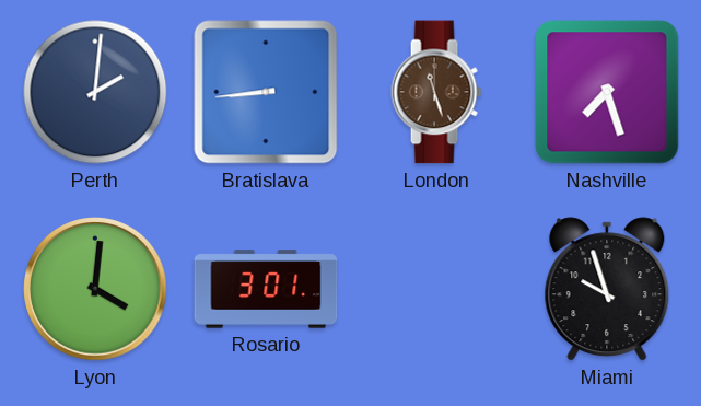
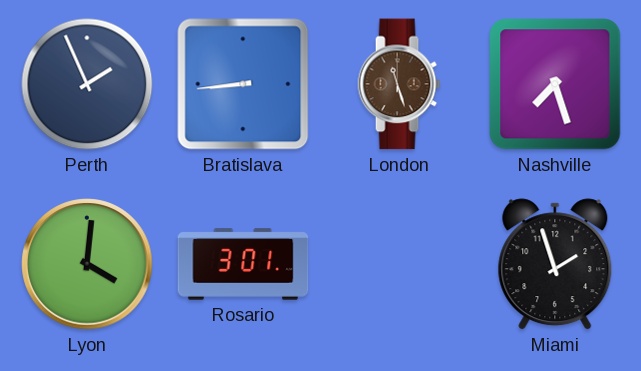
Perth: 2:01 -> 1:56
Miami: 9:57 -> 1:57
